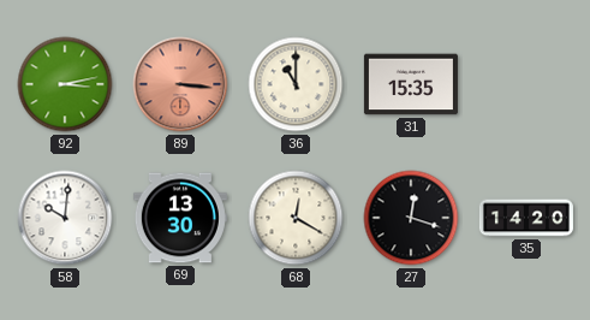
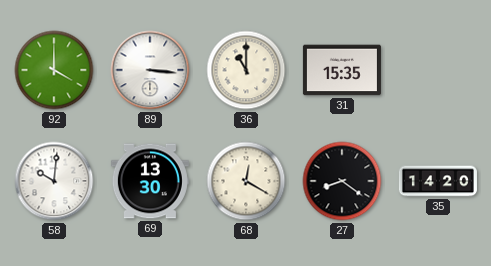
92: 3:13 -> 4:00
89 dial: salmon -> white
27: 12:18 -> 8:21
